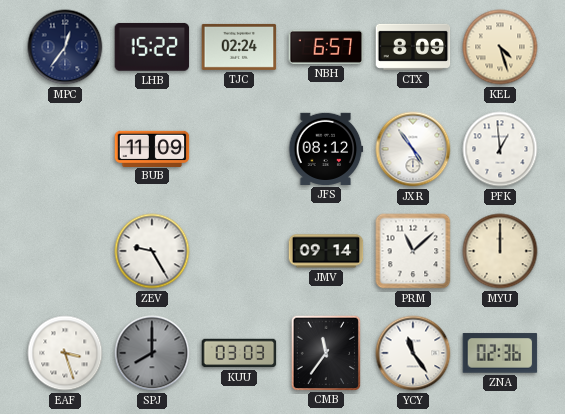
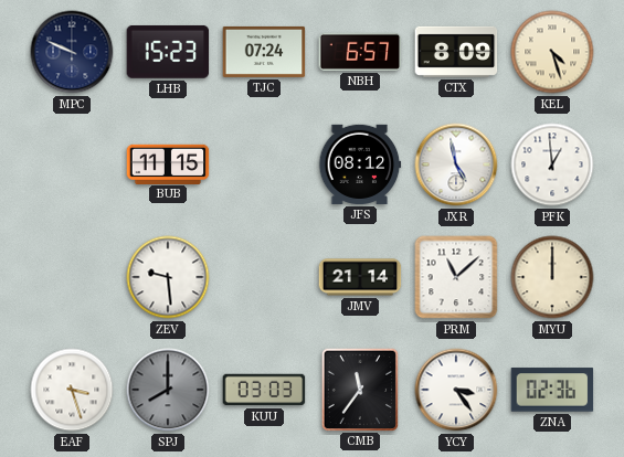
MPC: 12:36 -> 9:49
LHB: 15:22 -> 15:23
TJC: 02:24 -> 07:24
BUB: 11:09 -> 11:15
JXR: 4:54 -> 4:58
ZEV: 9:25 -> 9:29
JMV: 09:14 -> 21:14
YCY: 11:24 -> 3:24
